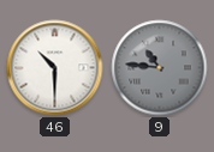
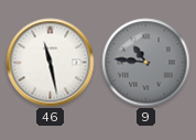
46: 10:30 -> 11:28
